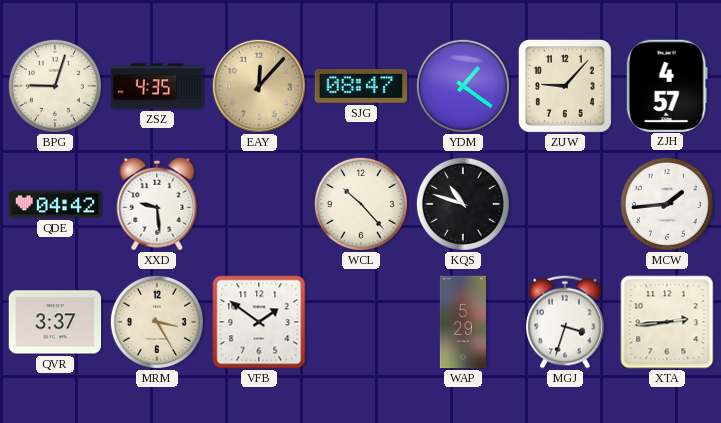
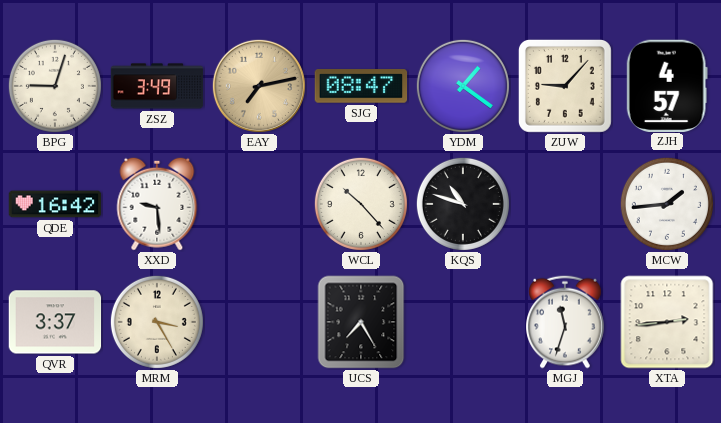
ZSZ: 4:35 -> 3:49
EAY: 12:07 -> 7:13
QDE: 04:42 -> 16:42
VFB: 1:51 -> none
UCS: none -> 7:25
WAP: 5:29 -> none
MGJ: 3:33 -> 11:33
